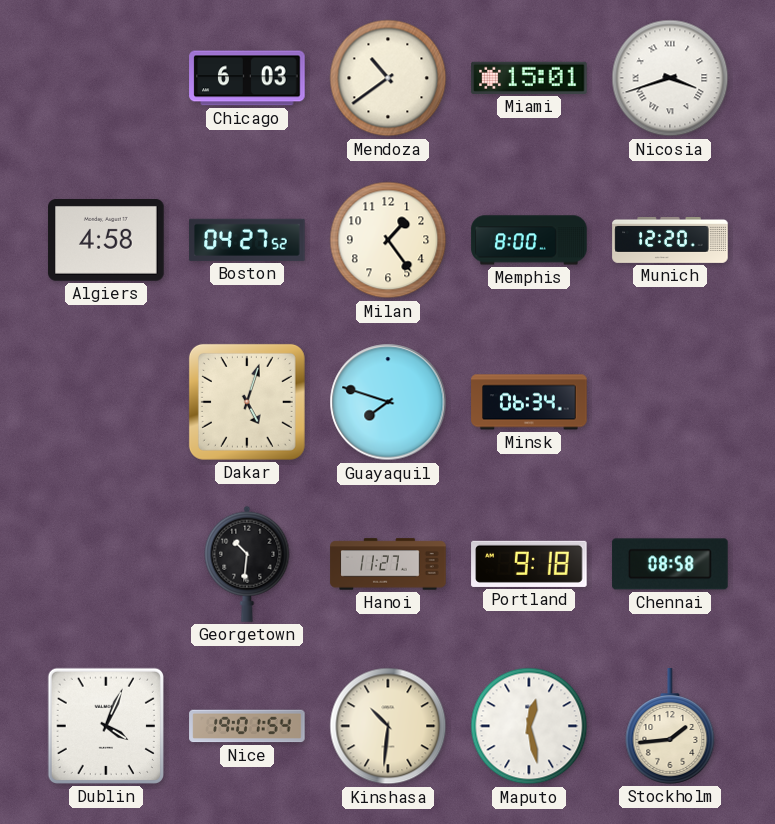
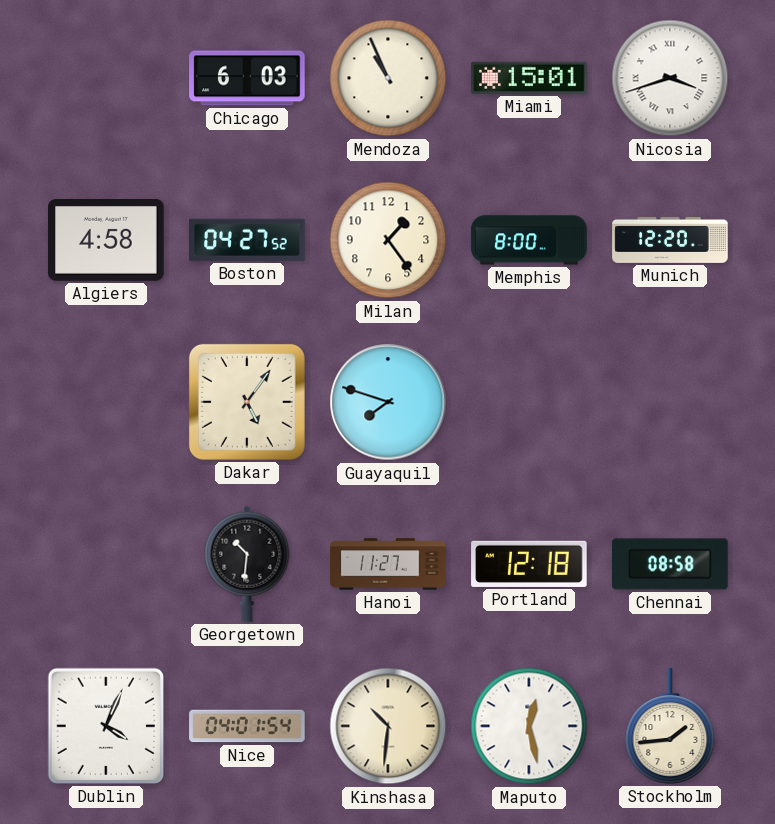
Mendoza: 10:39 -> 10:56
Dakar: 5:03 -> 5:06
Minsk: 06:34 -> none
Portland: 9:18 -> 12:18
Nice: 19:01 -> 04:01
